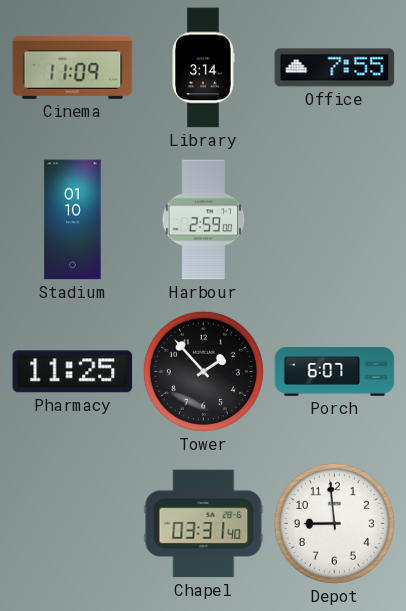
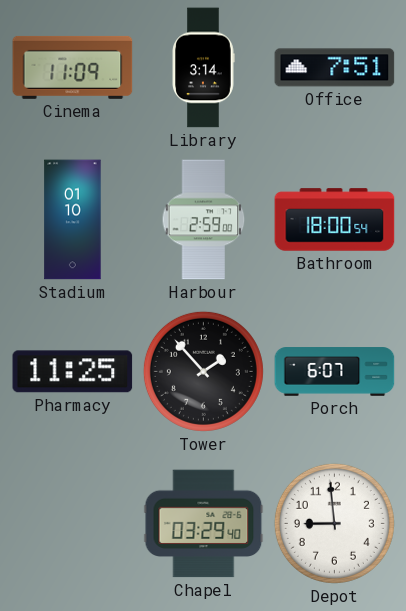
Office: 7:55 -> 7:51
Bathroom: none -> 18:00
Chapel: 03:31 -> 03:29
